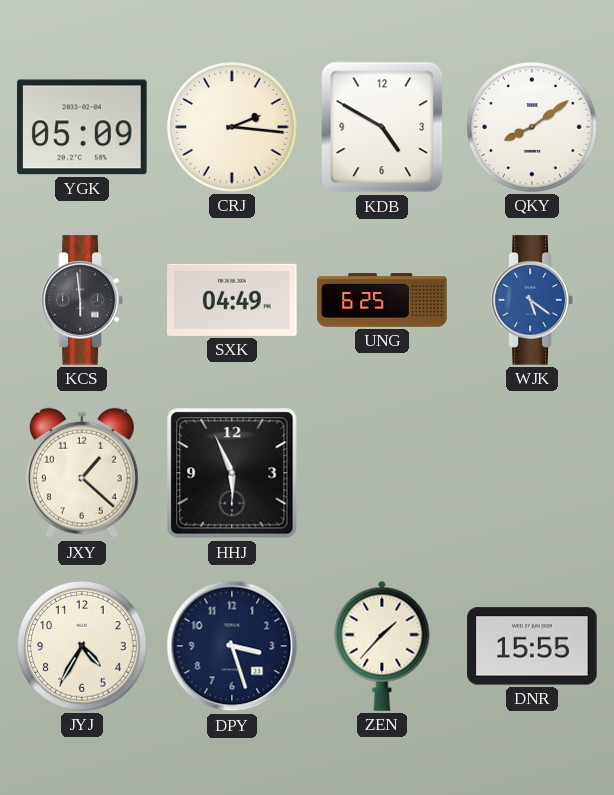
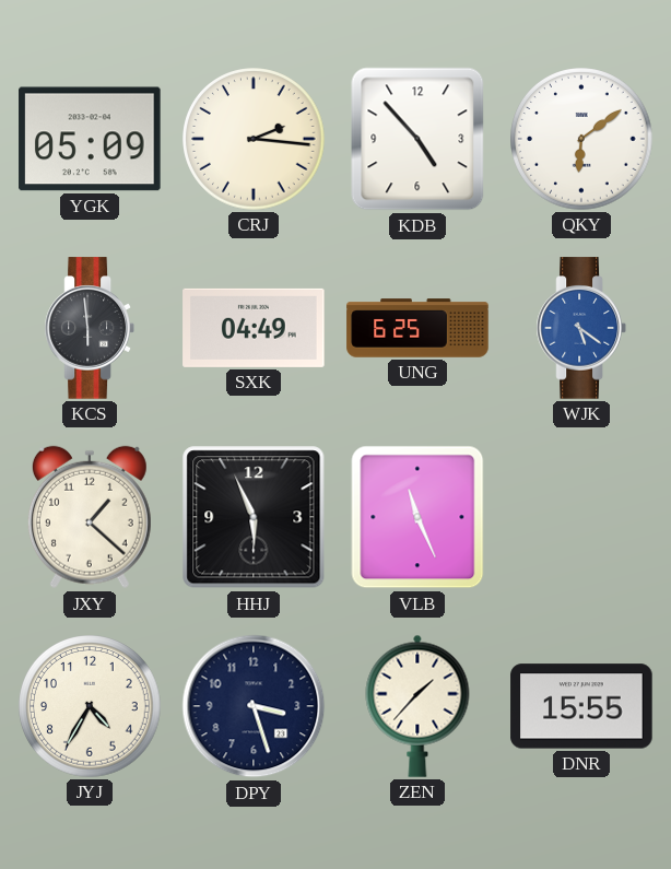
KDB: 4:50 -> 4:53
QKY: 8:09 -> 6:09
VLB: none -> 11:26
